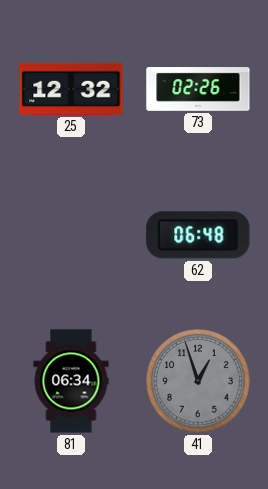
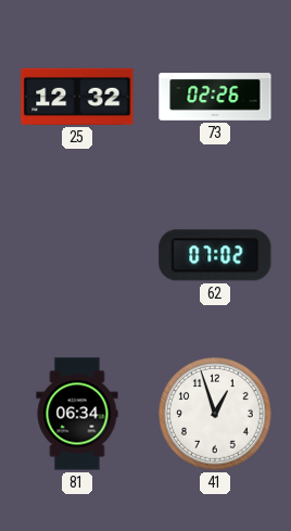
62: 06:48 -> 07:02
41 dial: grey -> white
